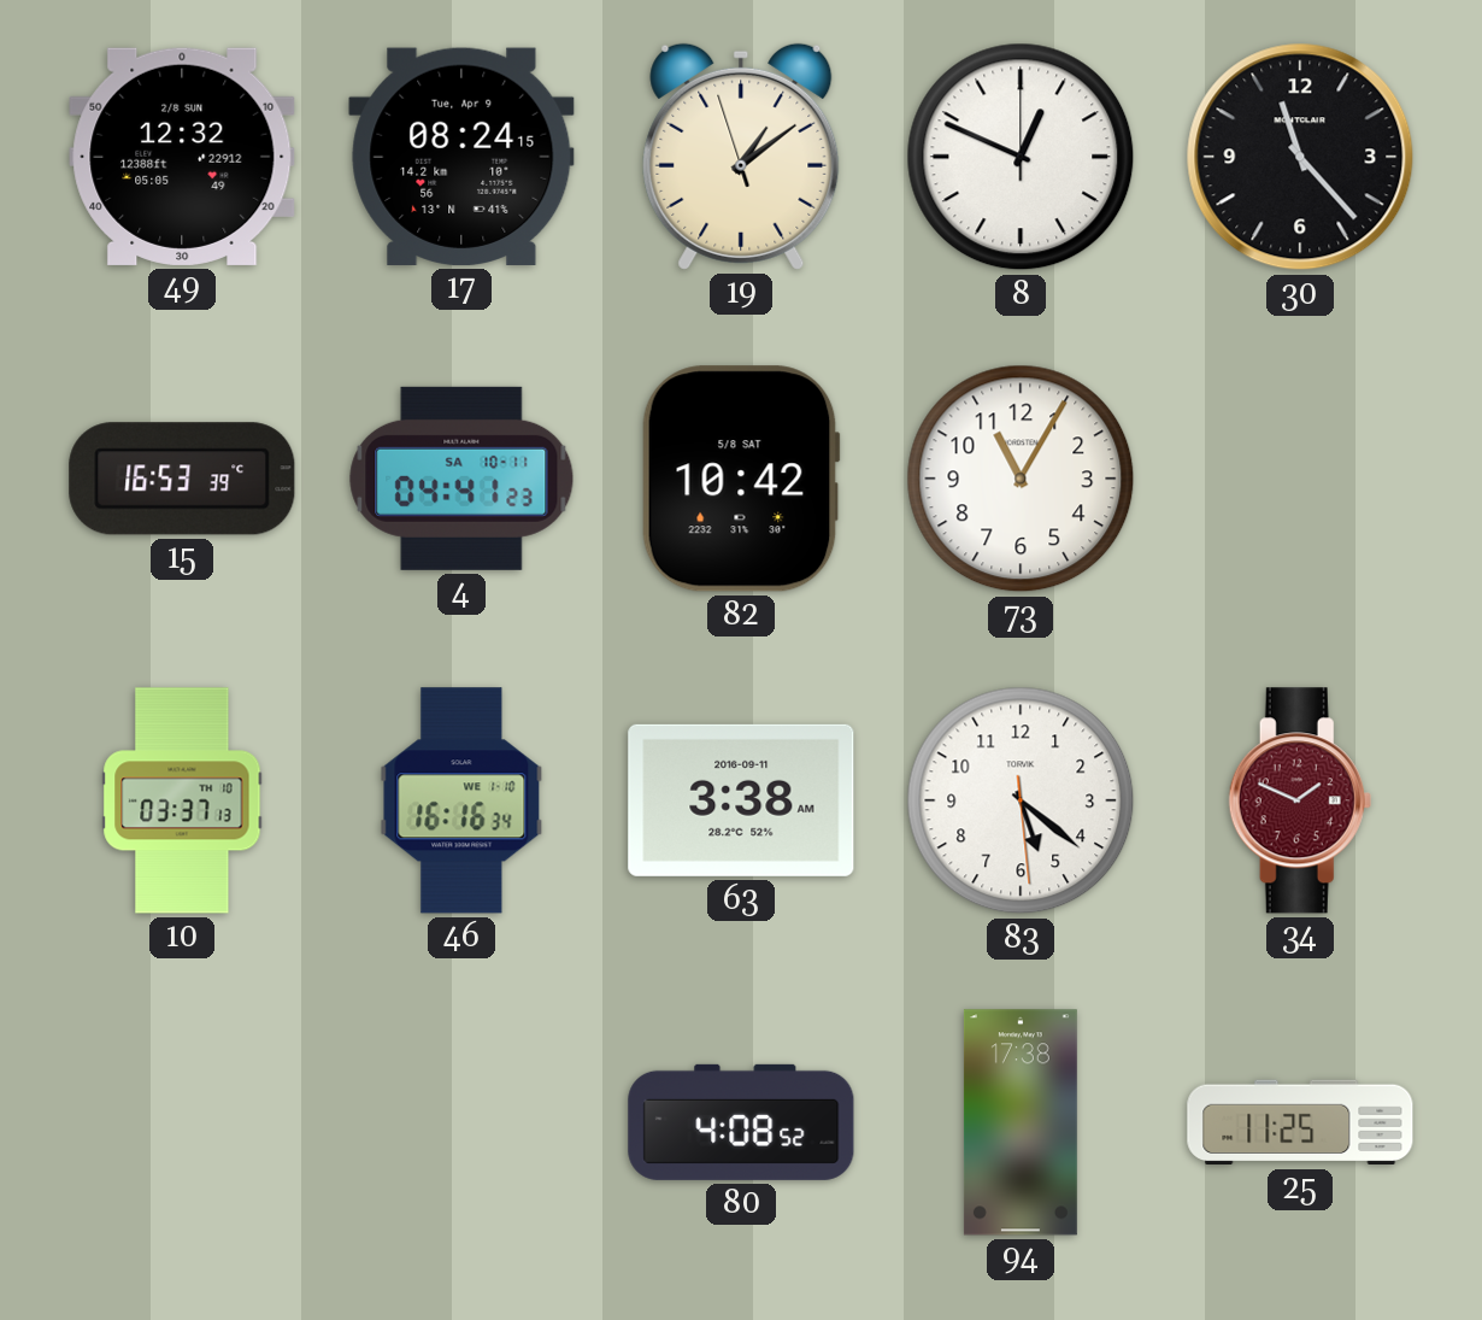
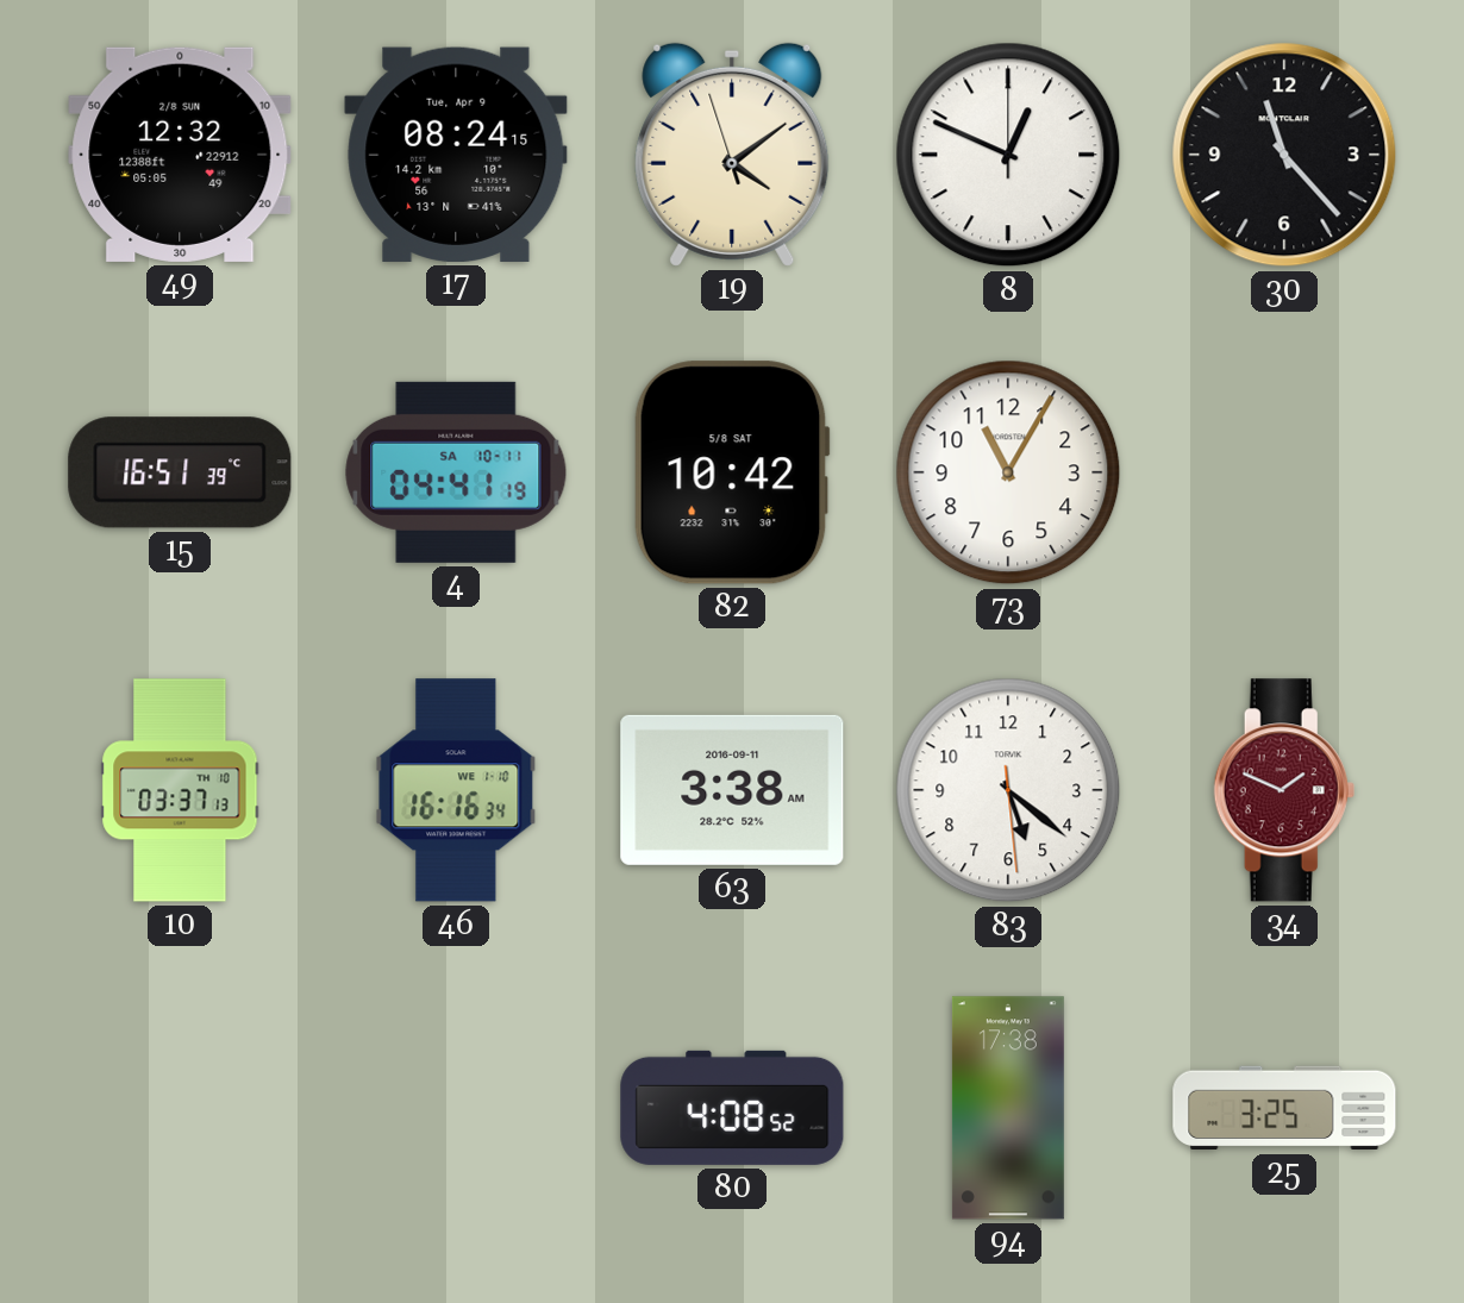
19: 1:08 -> 4:08
15: 16:53 -> 16:51
4: 04:41:23 -> 04:41:19
25: 11:25 -> 3:25
